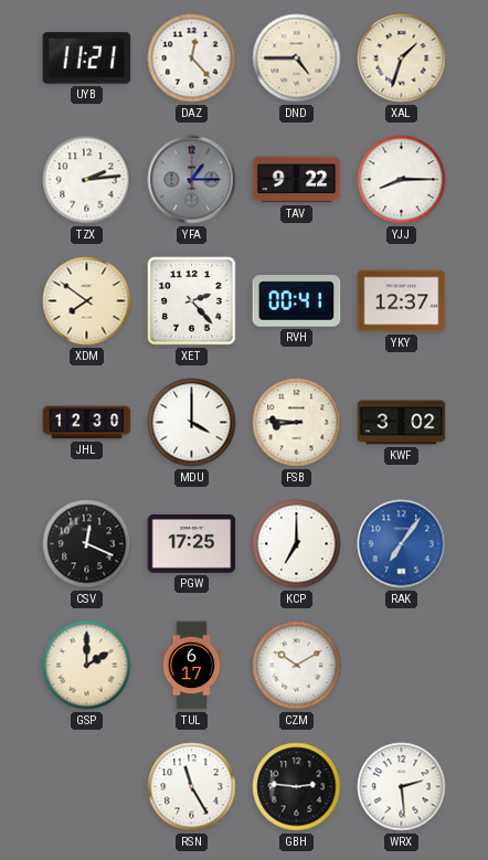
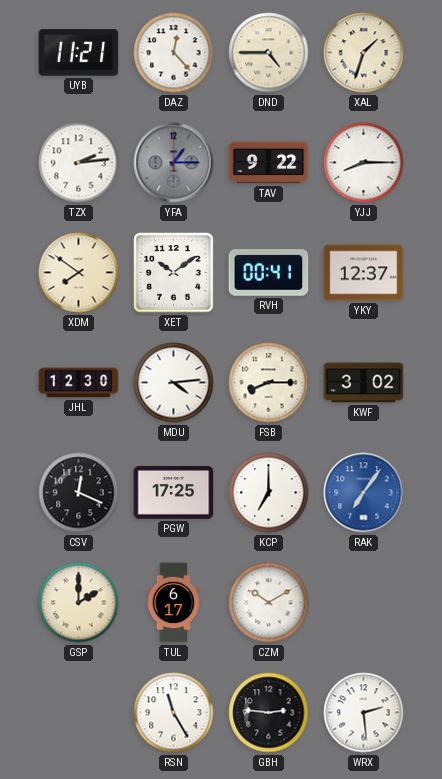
XET: 2:23 -> 10:09
MDU: 4:00 -> 4:14
FSB: 8:46 -> 8:15
